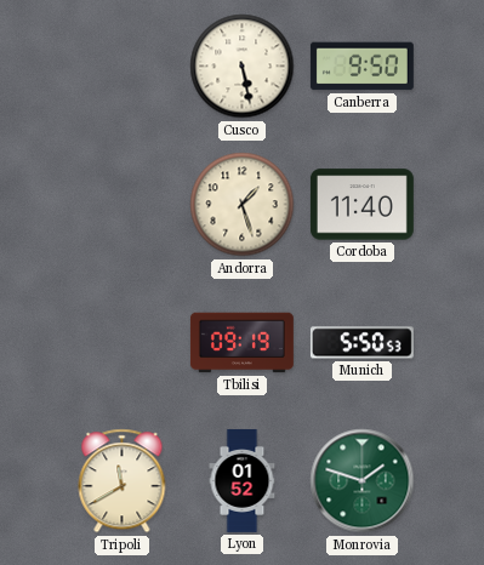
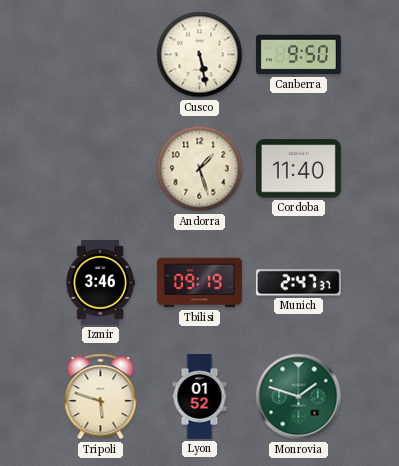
Izmir: none -> 3:46
Munich: 5:50 -> 2:47
Tripoli: 11:40 -> 5:48
